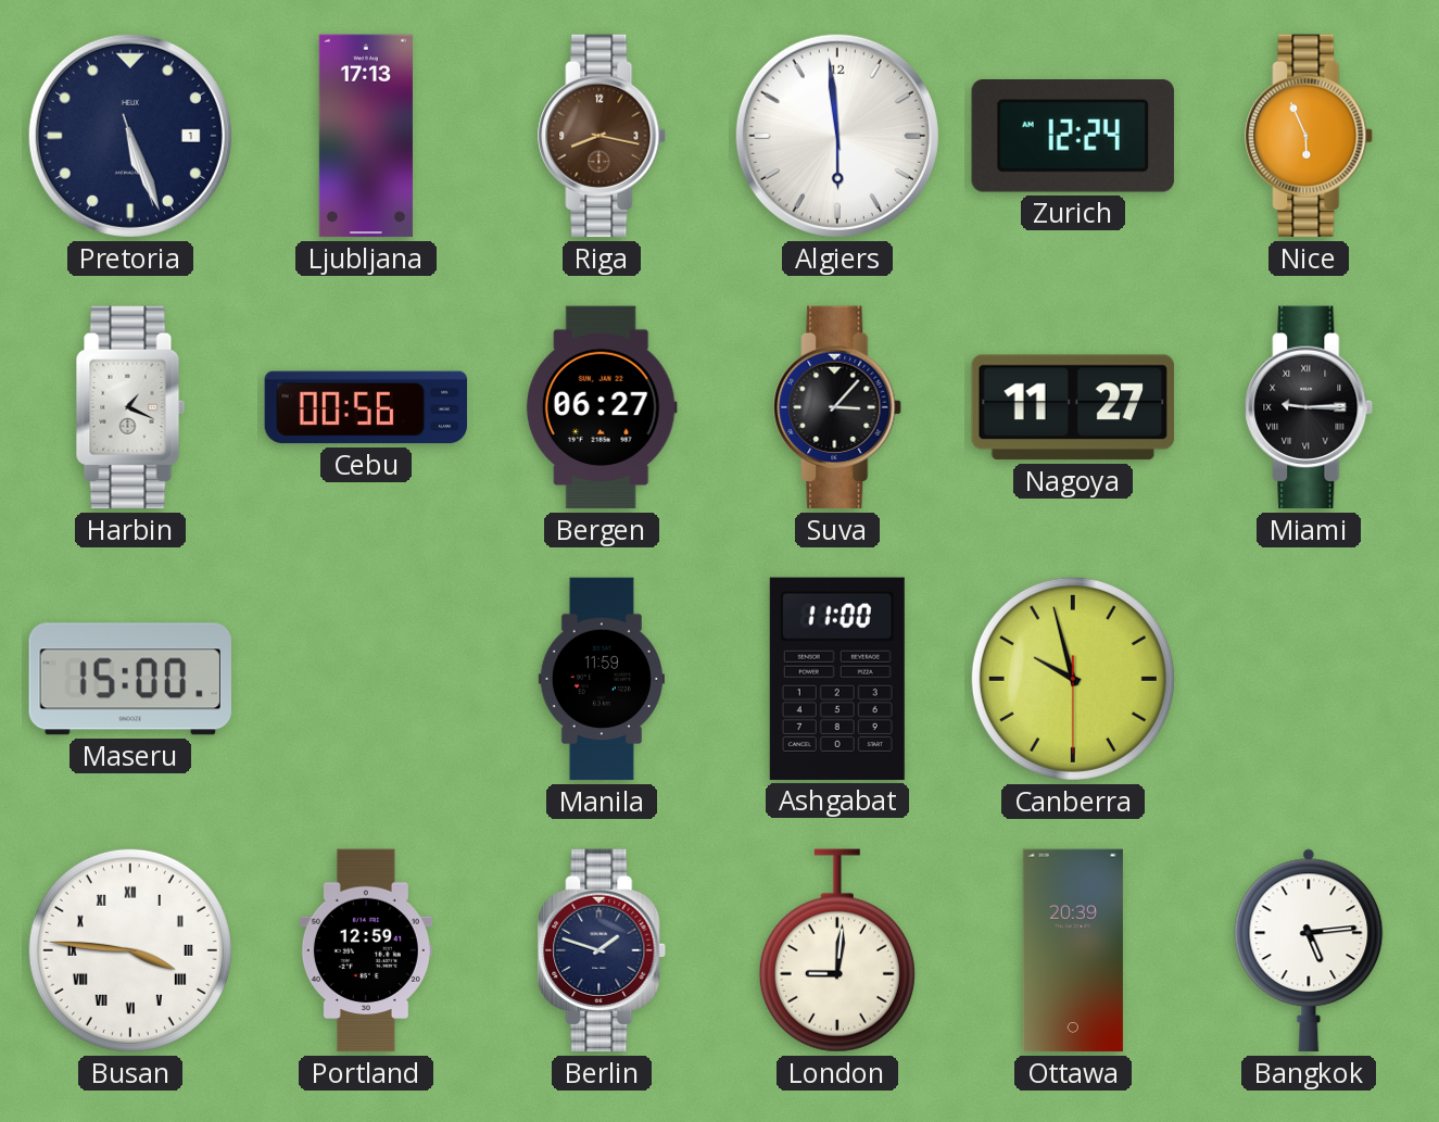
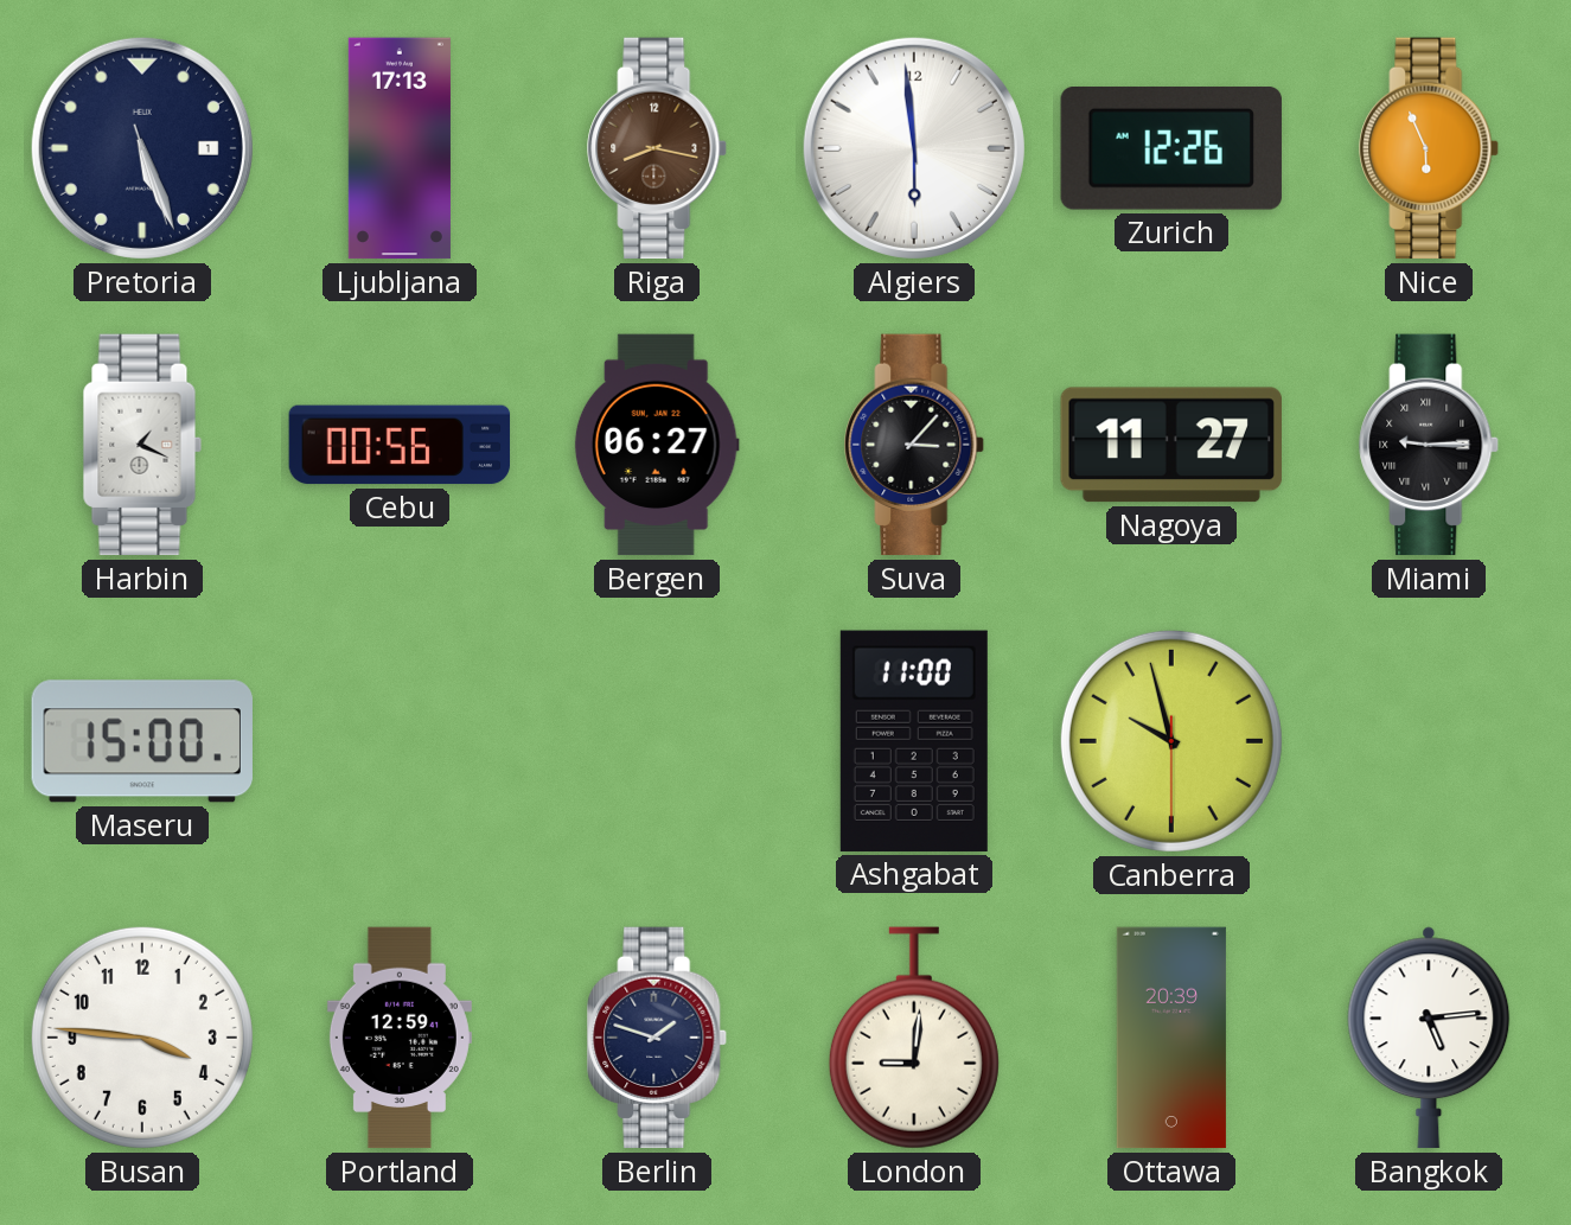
Zurich: 12:24 -> 12:26
Manila: 11:59 -> none
Busan numerals: Roman -> Arabic
